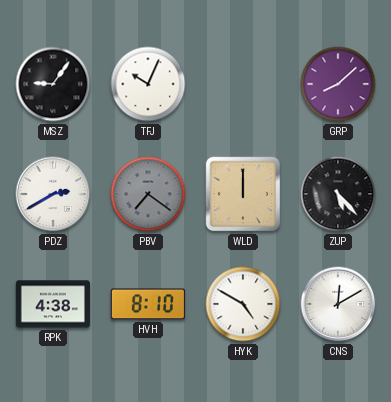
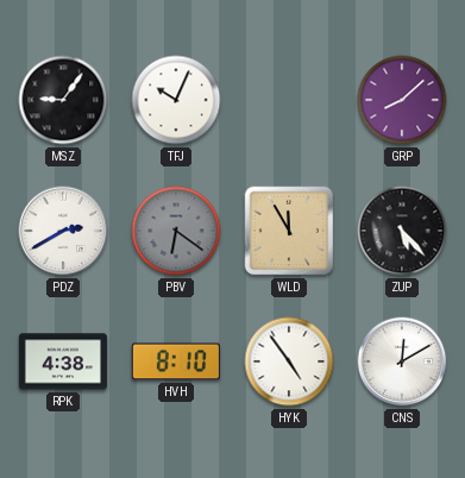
PBV: 7:21 -> 6:21
WLD: 12:00 -> 11:55
HYK: 4:50 -> 4:54
